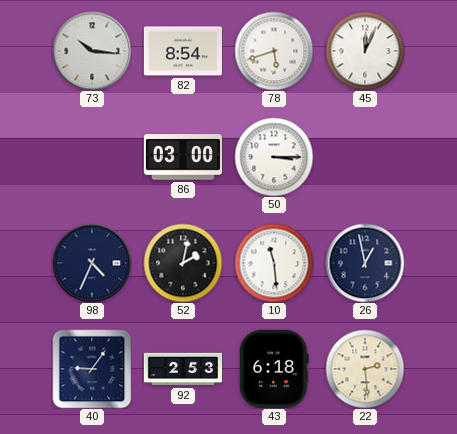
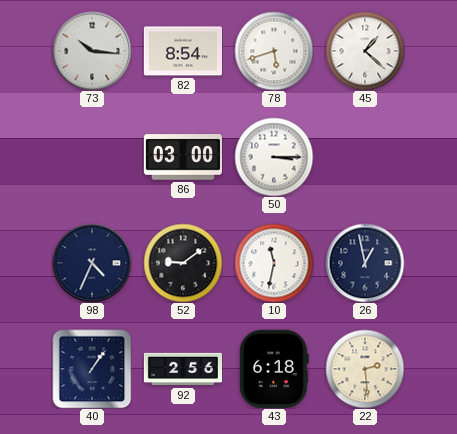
45: 12:04 -> 1:22
52: 2:02 -> 9:09
10: 11:29 -> 11:32
40: 9:06 -> 1:06
92: 2:53 -> 2:56
